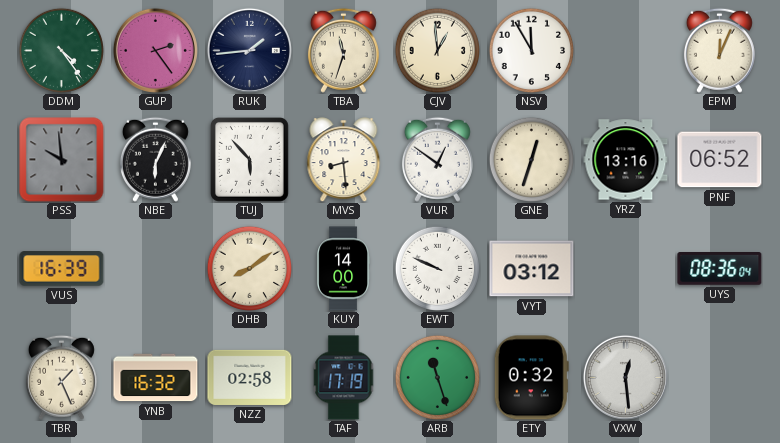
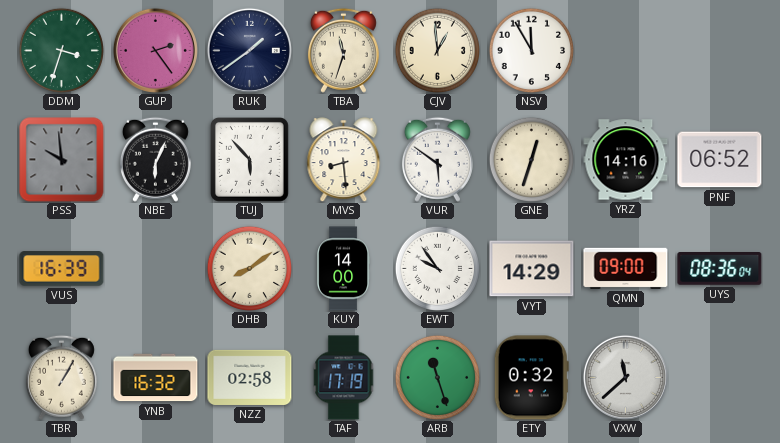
DDM: 4:24 -> 3:33
RUK: 1:44 -> 1:39
EPM: 12:04 -> none
VUR: 12:51 -> 5:51
YRZ: 13:16 -> 14:16
EWT: 9:49 -> 9:54
VYT: 03:12 -> 14:29
QMN: none -> 09:00
TBR: 1:26 -> 1:05
VXW: 12:29 -> 11:38
